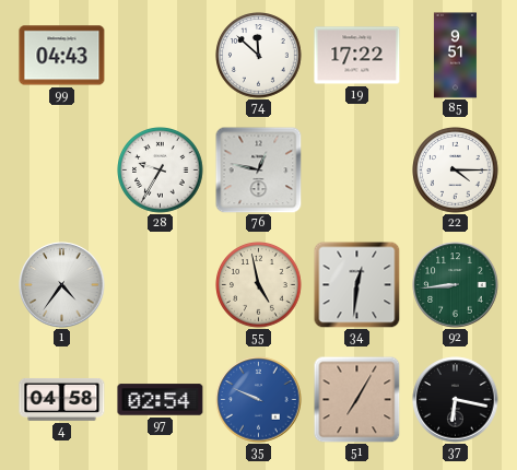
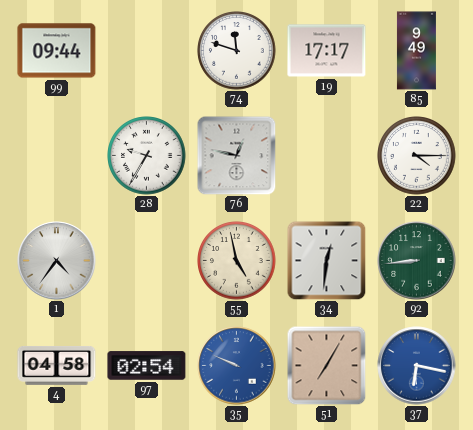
99: 04:43 -> 09:44
74: 11:52 -> 11:48
19: 17:22 -> 17:17
85: 9:51 -> 9:49
37 dial: black -> blue
